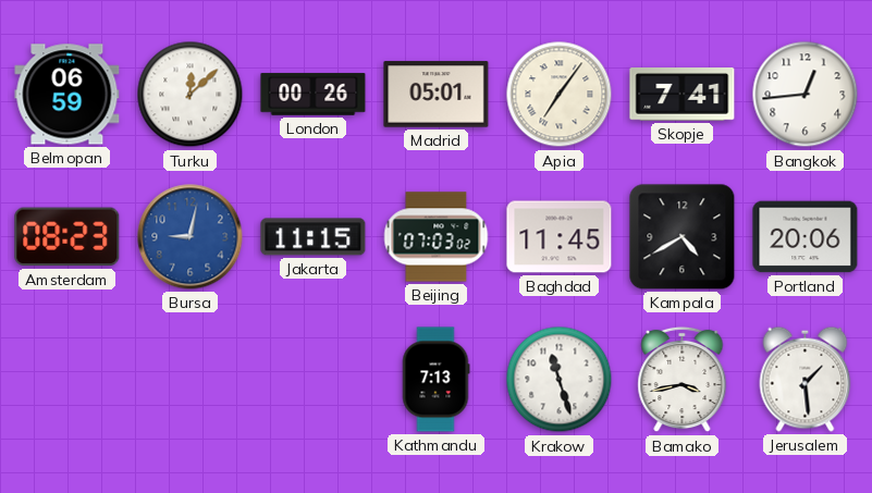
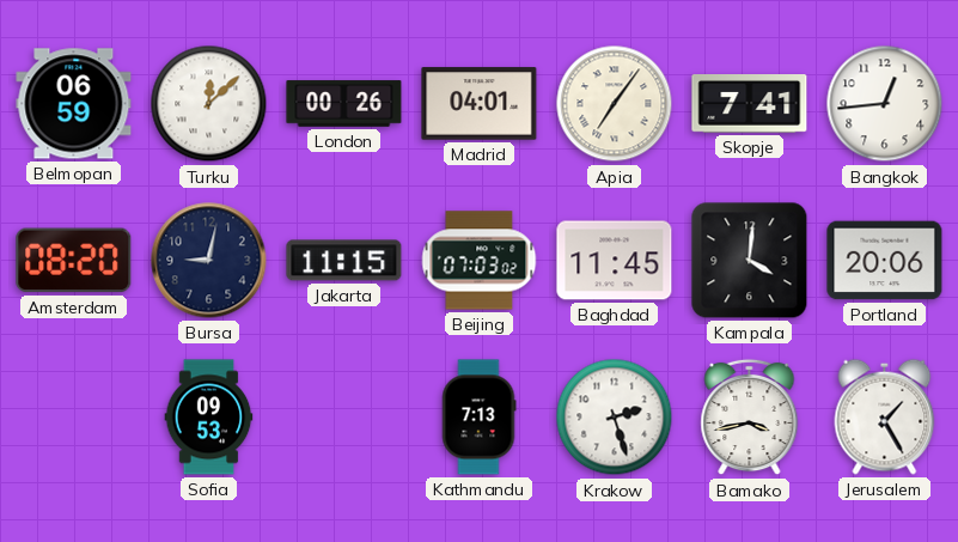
Madrid: 05:01 -> 04:01
Amsterdam: 08:23 -> 08:20
Bursa dial: blue -> navy
Kampala: 4:40 -> 4:01
Sofia: none -> 09:53
Krakow: 11:27 -> 2:27
Jerusalem: 1:29 -> 1:25
